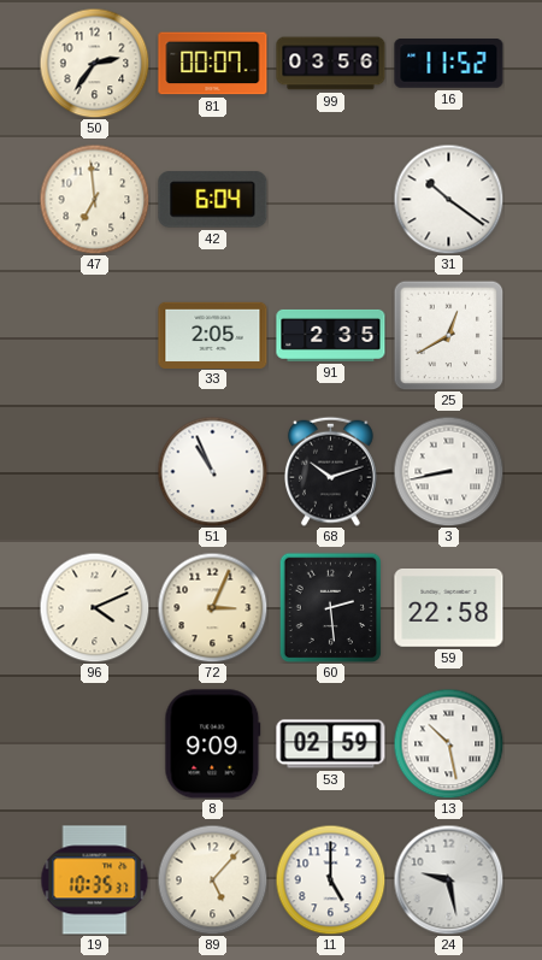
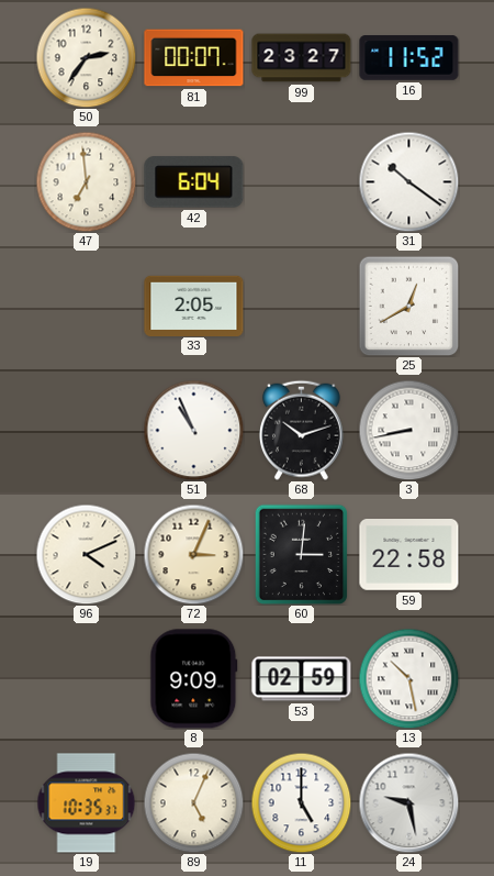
99: 03:56 -> 23:27
91: 2:35 -> none
60: 2:29 -> 3:01
89: 5:07 -> 5:04
